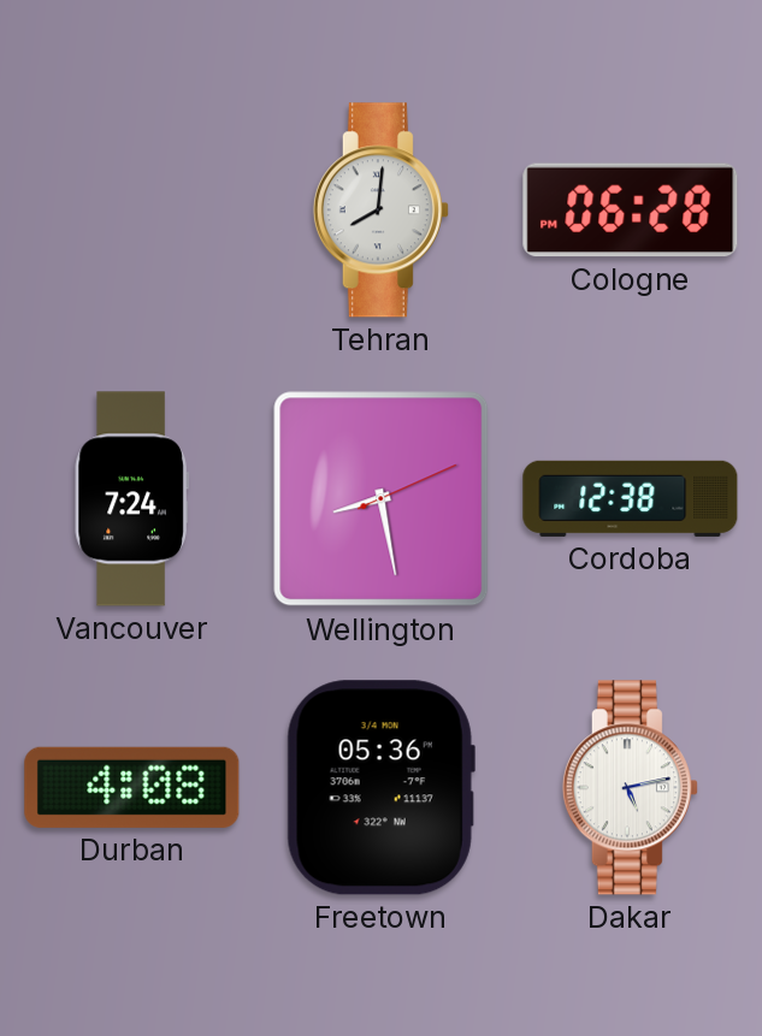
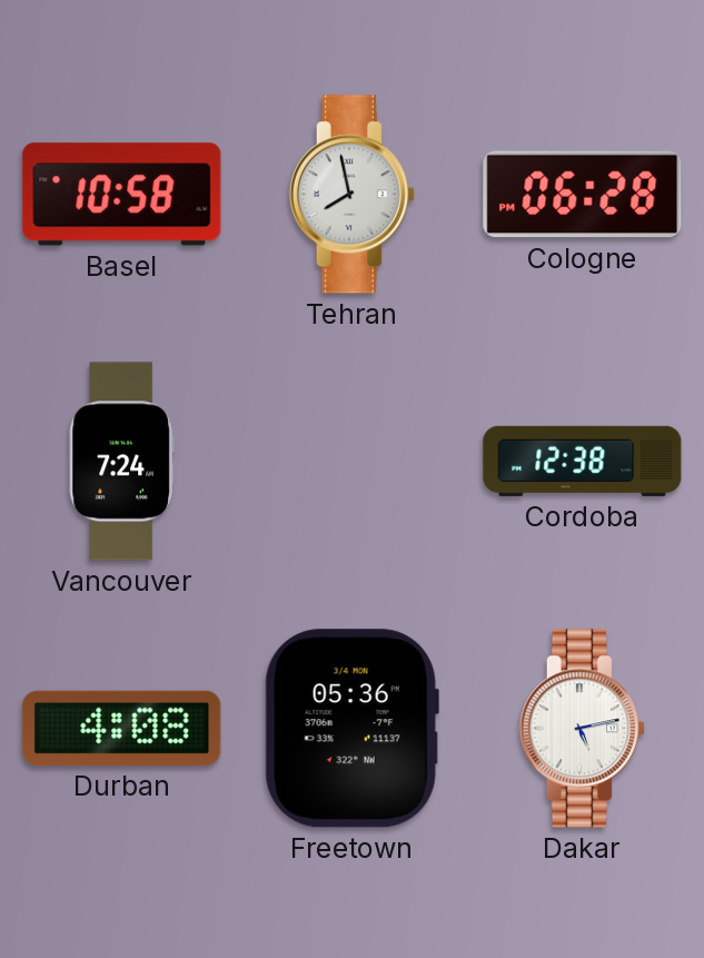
Basel: none -> 10:58
Tehran: 8:01 -> 7:58
Wellington: 8:28 -> none
